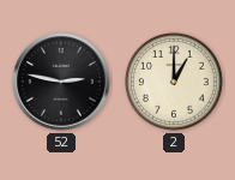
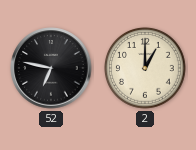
52: 2:47 -> 6:47
